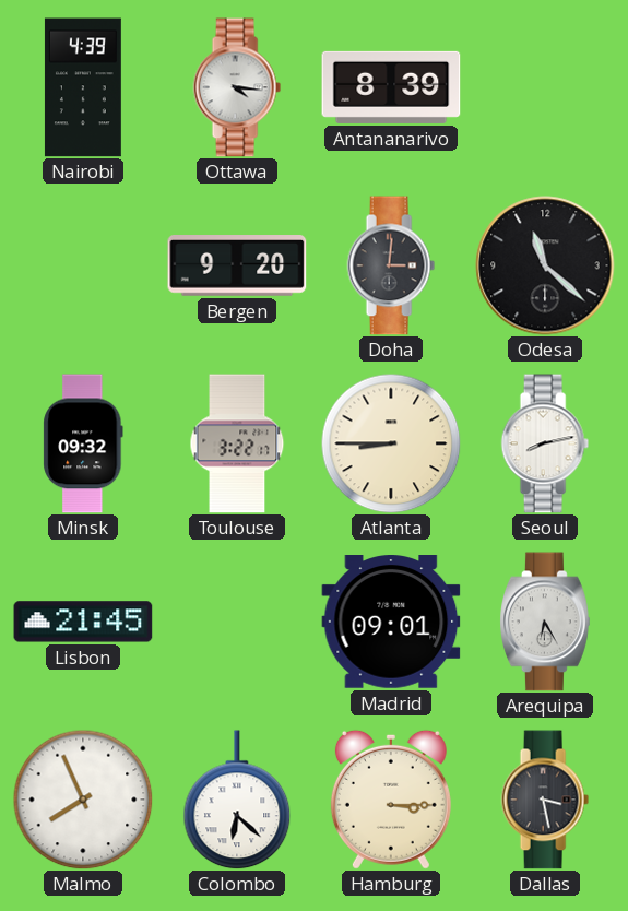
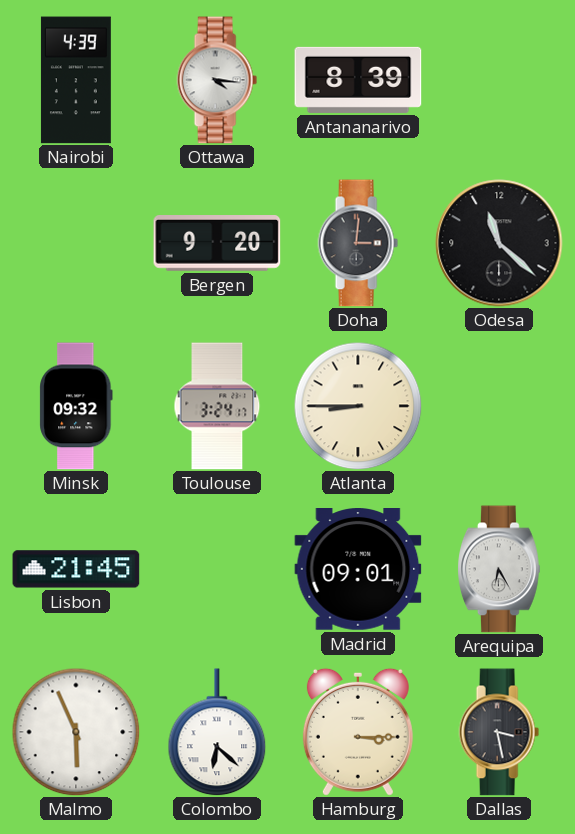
Toulouse: 3:22 -> 3:24
Seoul: 8:13 -> none
Malmo: 7:56 -> 5:56
